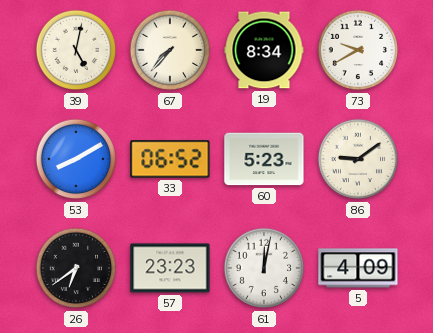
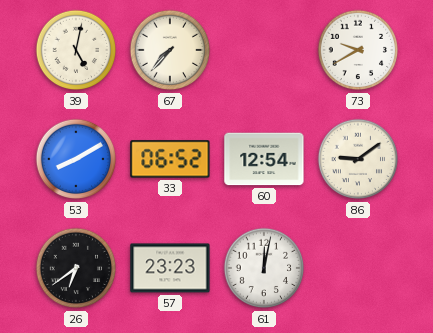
19: 8:34 -> none
60: 5:23 -> 12:54
5: 4:09 -> none
